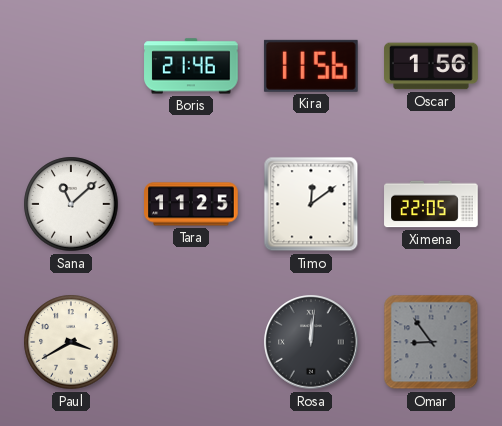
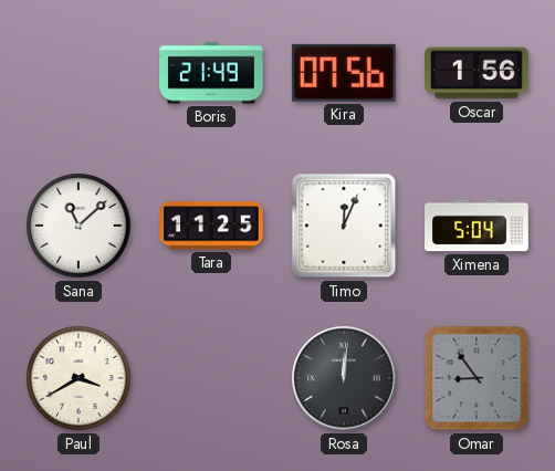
Boris: 21:46 -> 21:49
Kira: 11:56 -> 07:56
Timo: 12:09 -> 12:04
Ximena: 22:05 -> 5:04
